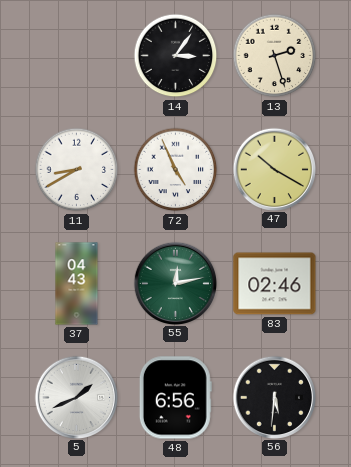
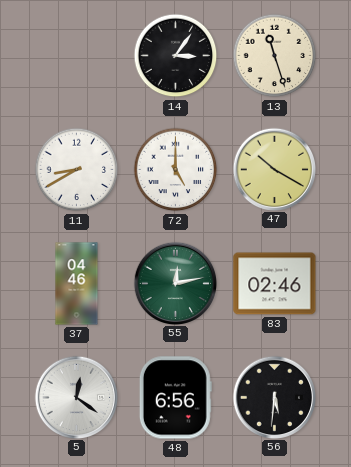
13: 2:27 -> 11:27
72: 4:56 -> 5:00
37: 04:43 -> 04:46
5: 1:41 -> 12:21
